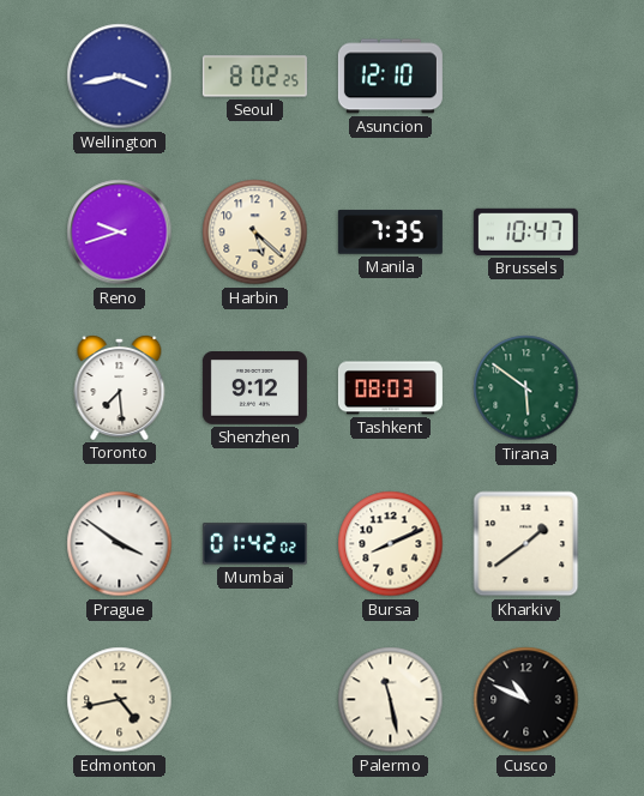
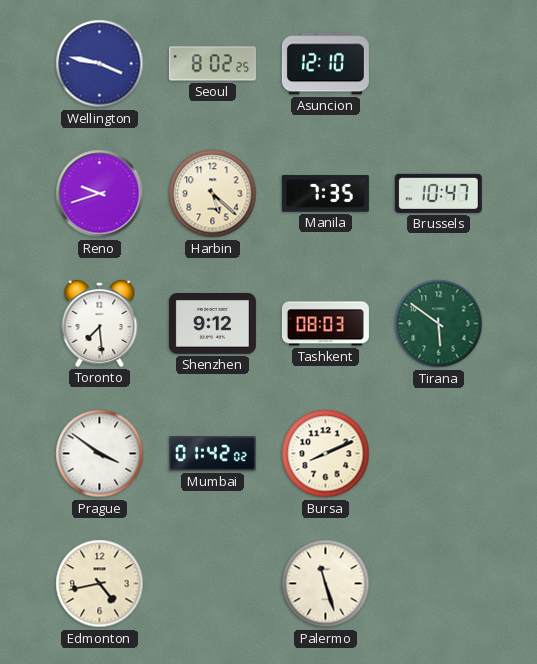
Wellington: 3:43 -> 3:47
Kharkiv: 1:39 -> none
Palermo: 11:28 -> 11:27
Cusco: 10:49 -> none
